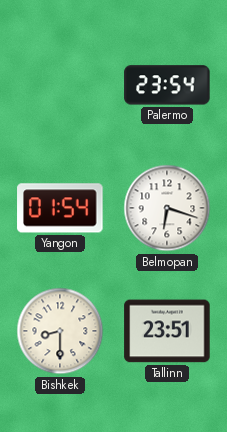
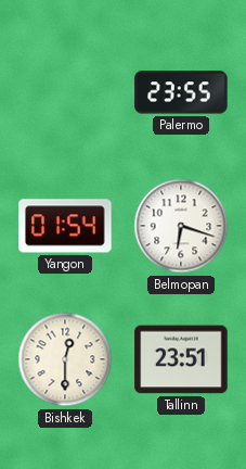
Palermo: 23:54 -> 23:55
Bishkek: 8:30 -> 12:30
